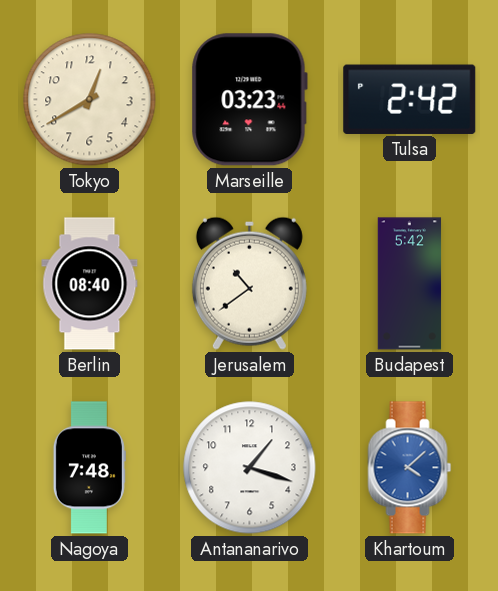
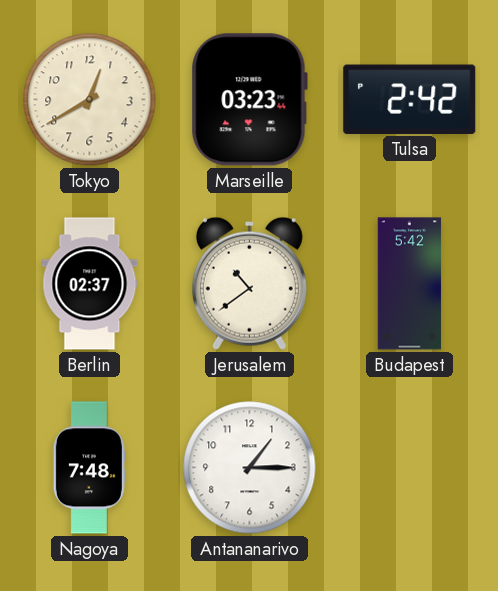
Berlin: 08:40 -> 02:37
Antananarivo: 1:18 -> 1:15
Khartoum: 4:08 -> none
